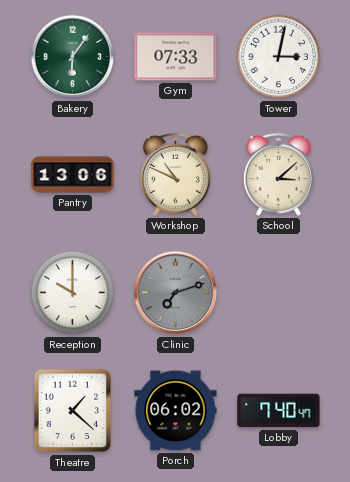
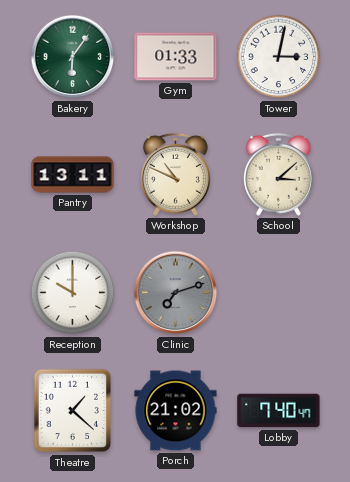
Gym: 07:33 -> 01:33
Pantry: 13:06 -> 13:11
Porch: 06:02 -> 21:02
